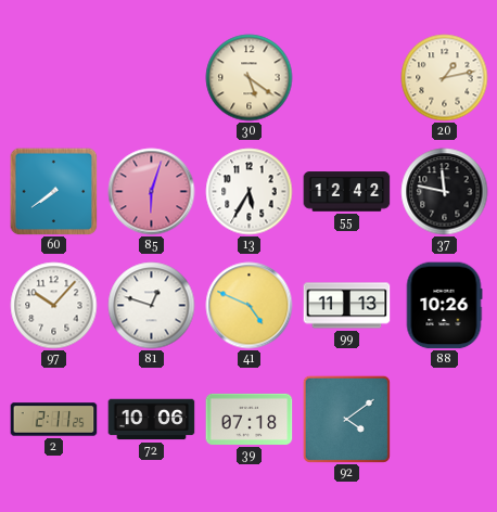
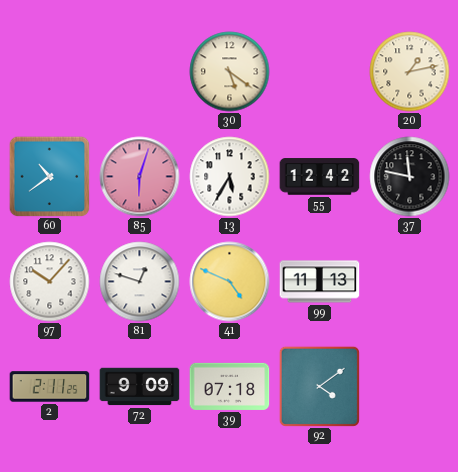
60: 7:39 -> 10:39
88: 10:26 -> none
72: 10:06 -> 9:09
